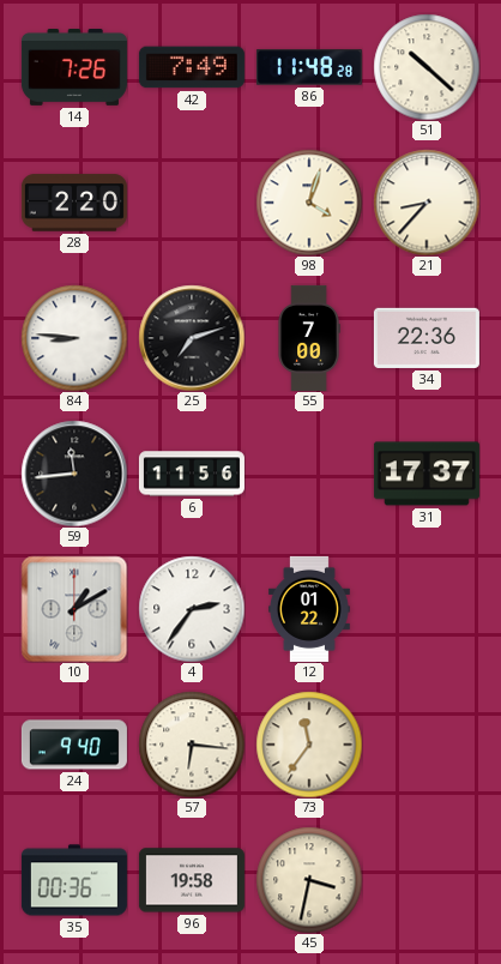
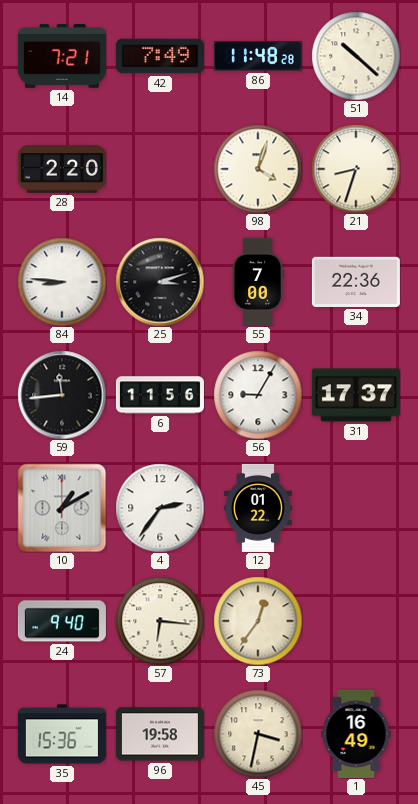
14: 7:26 -> 7:21
21: 8:37 -> 8:33
25: 7:12 -> 3:12
56: none -> 9:05
73: 11:36 -> 12:36
35: 00:36 -> 15:36
1: none -> 16:49
